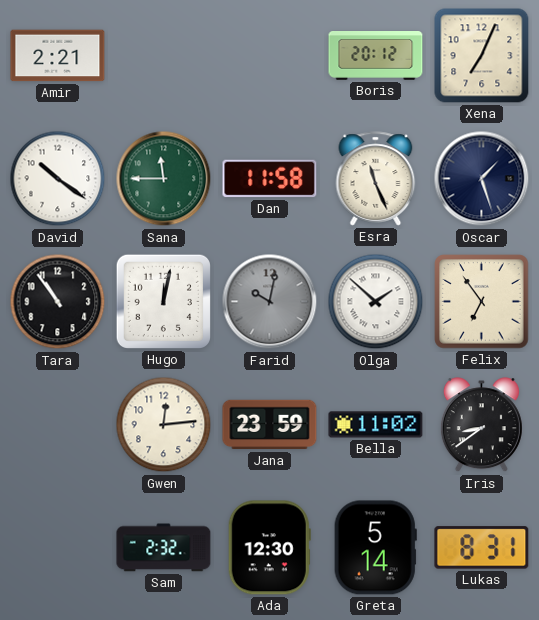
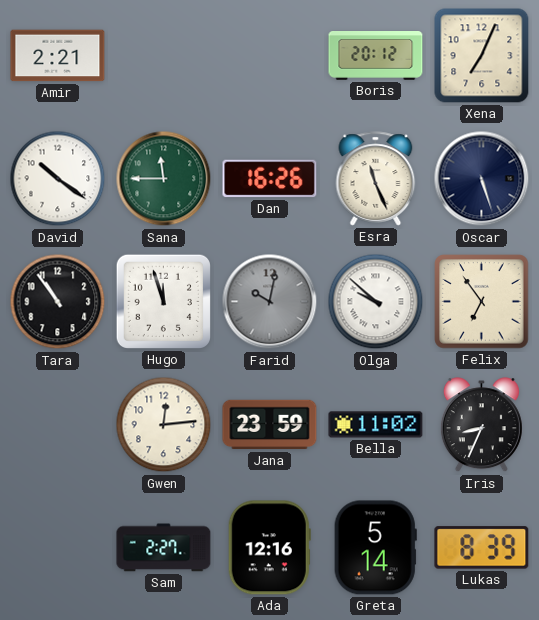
Dan: 11:58 -> 16:26
Oscar: 1:27 -> 5:27
Hugo: 12:02 -> 11:57
Olga: 1:52 -> 9:52
Iris: 8:39 -> 8:34
Sam: 2:32 -> 2:27
Ada: 12:30 -> 12:16
Lukas: 8:31 -> 8:39
